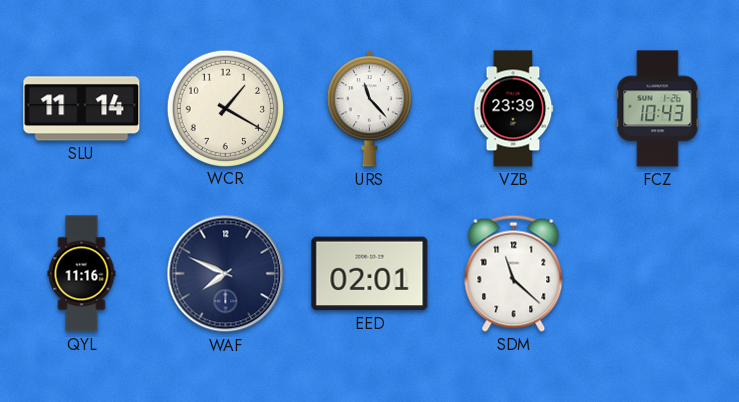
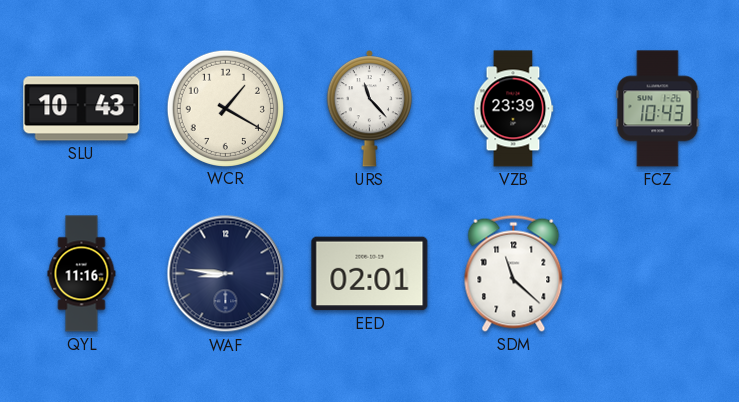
SLU: 11:14 -> 10:43
WAF: 7:49 -> 8:46
